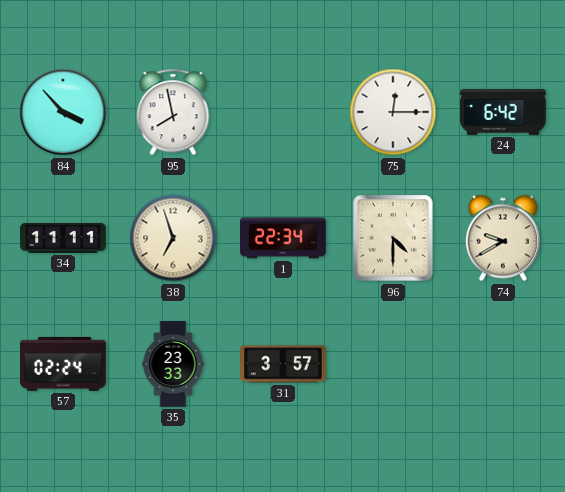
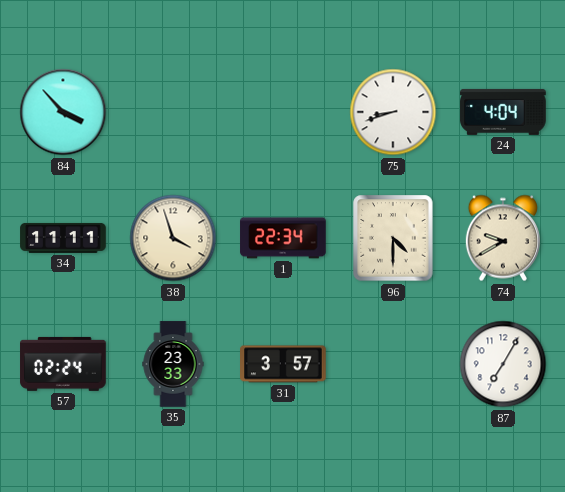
95: 7:58 -> none
75: 12:15 -> 8:42
24: 6:42 -> 4:04
38: 6:57 -> 3:57
87: none -> 7:05
